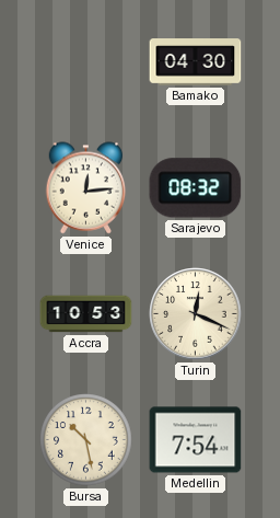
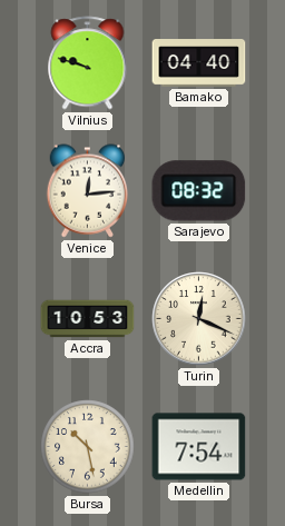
Vilnius: none -> 9:48
Bamako: 04:30 -> 04:40
